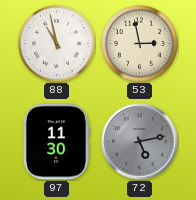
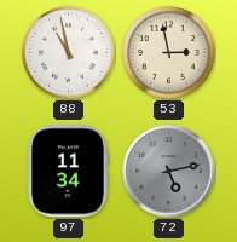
97: 11:30 -> 11:34
